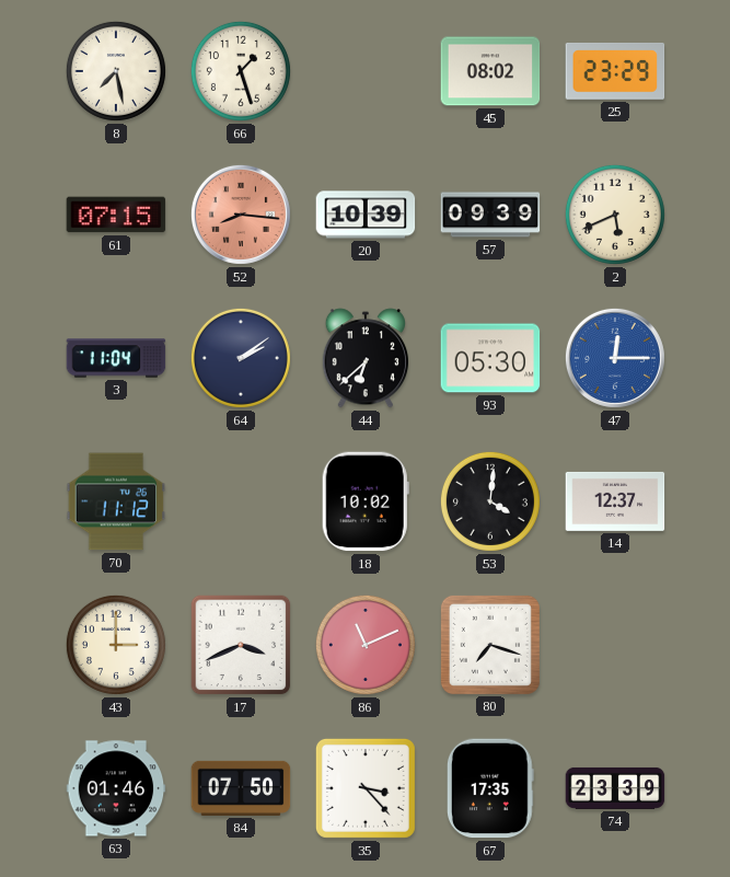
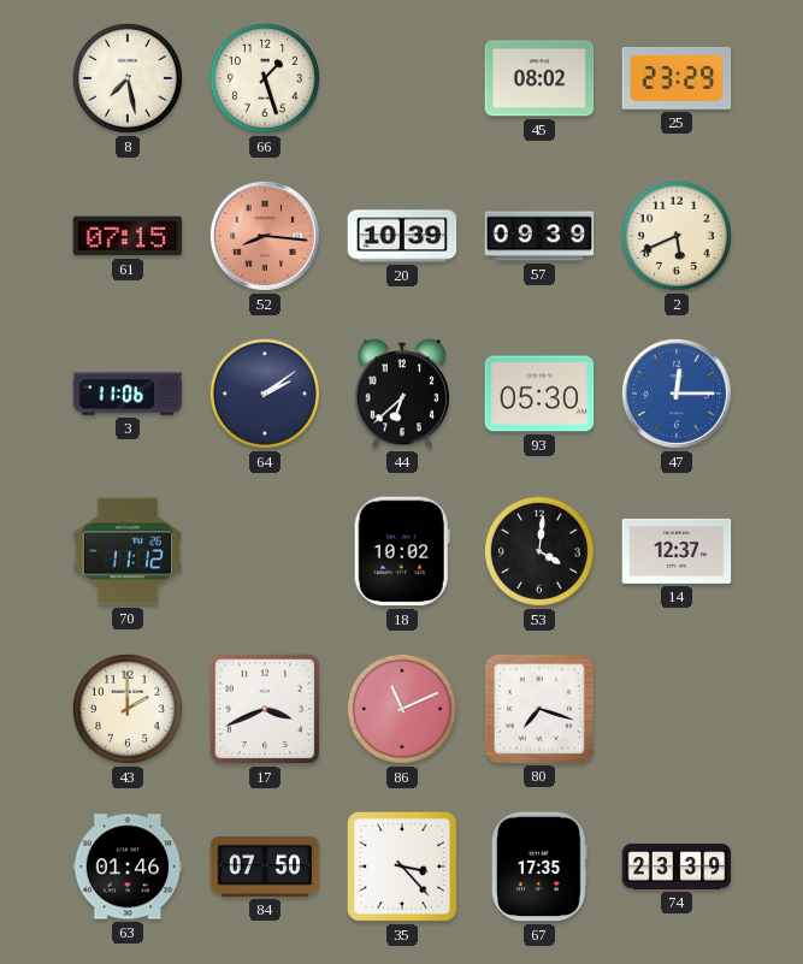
3: 11:04 -> 11:06
43: 3:00 -> 2:00
